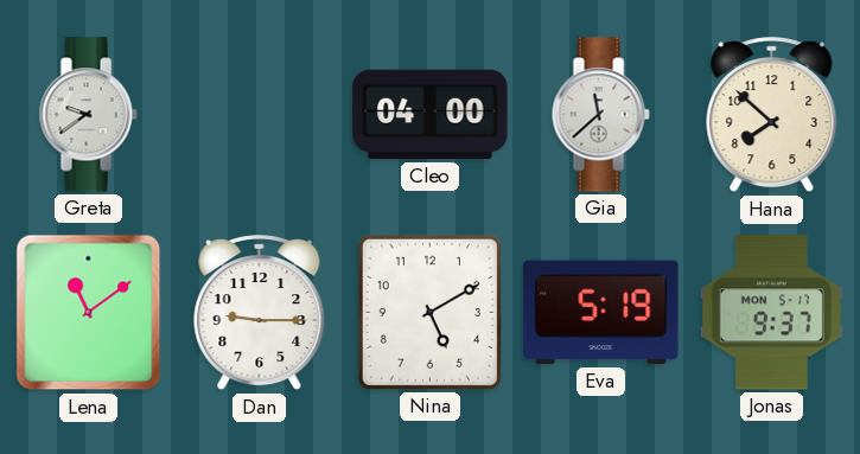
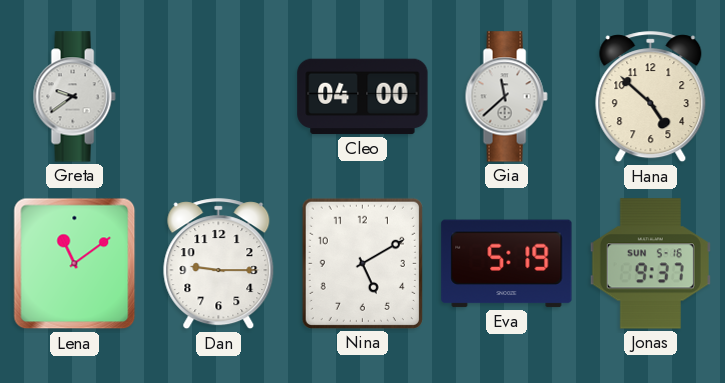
Hana: 7:52 -> 4:52
Jonas date: MON 5-17 -> SUN 5-16
